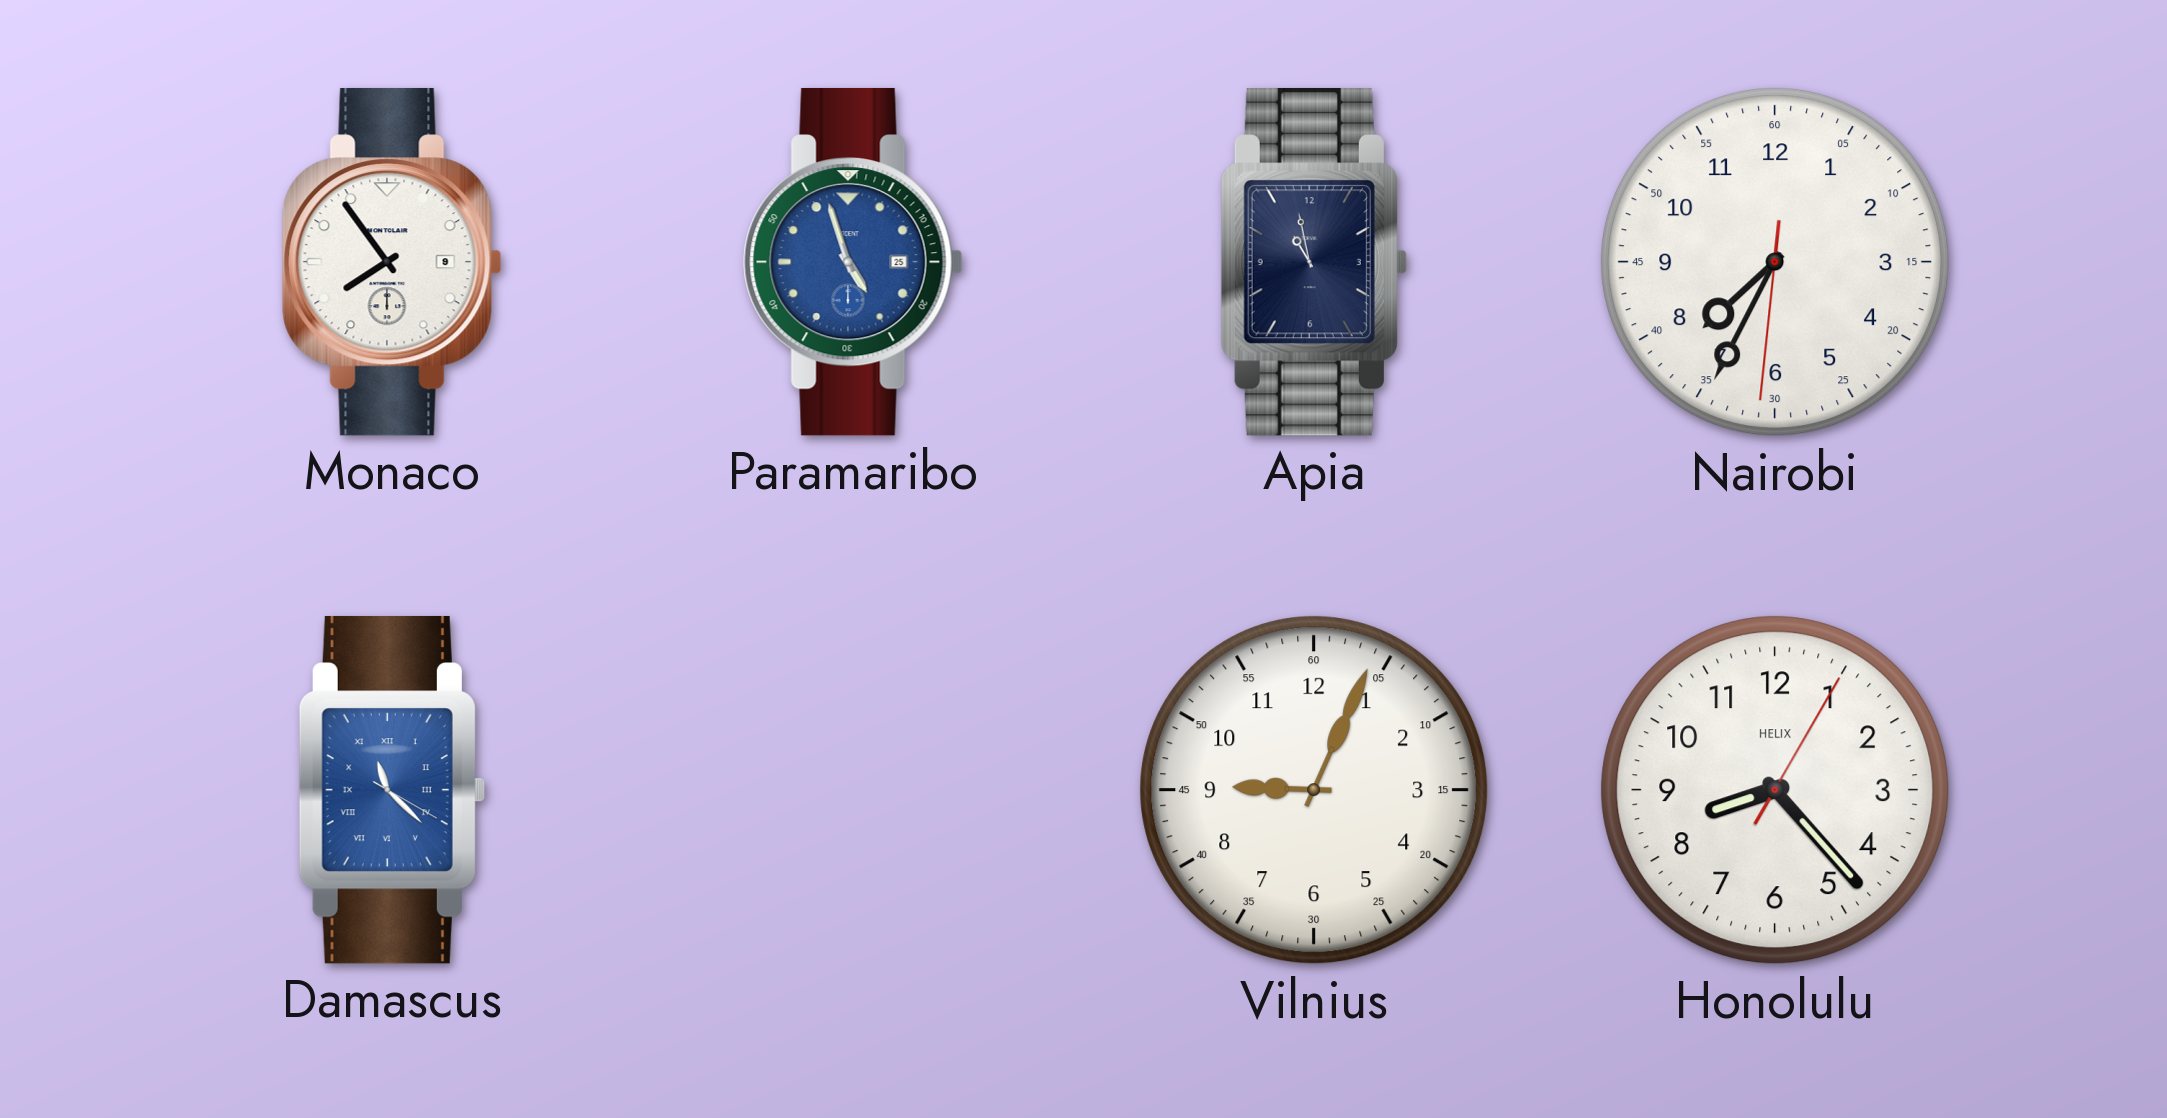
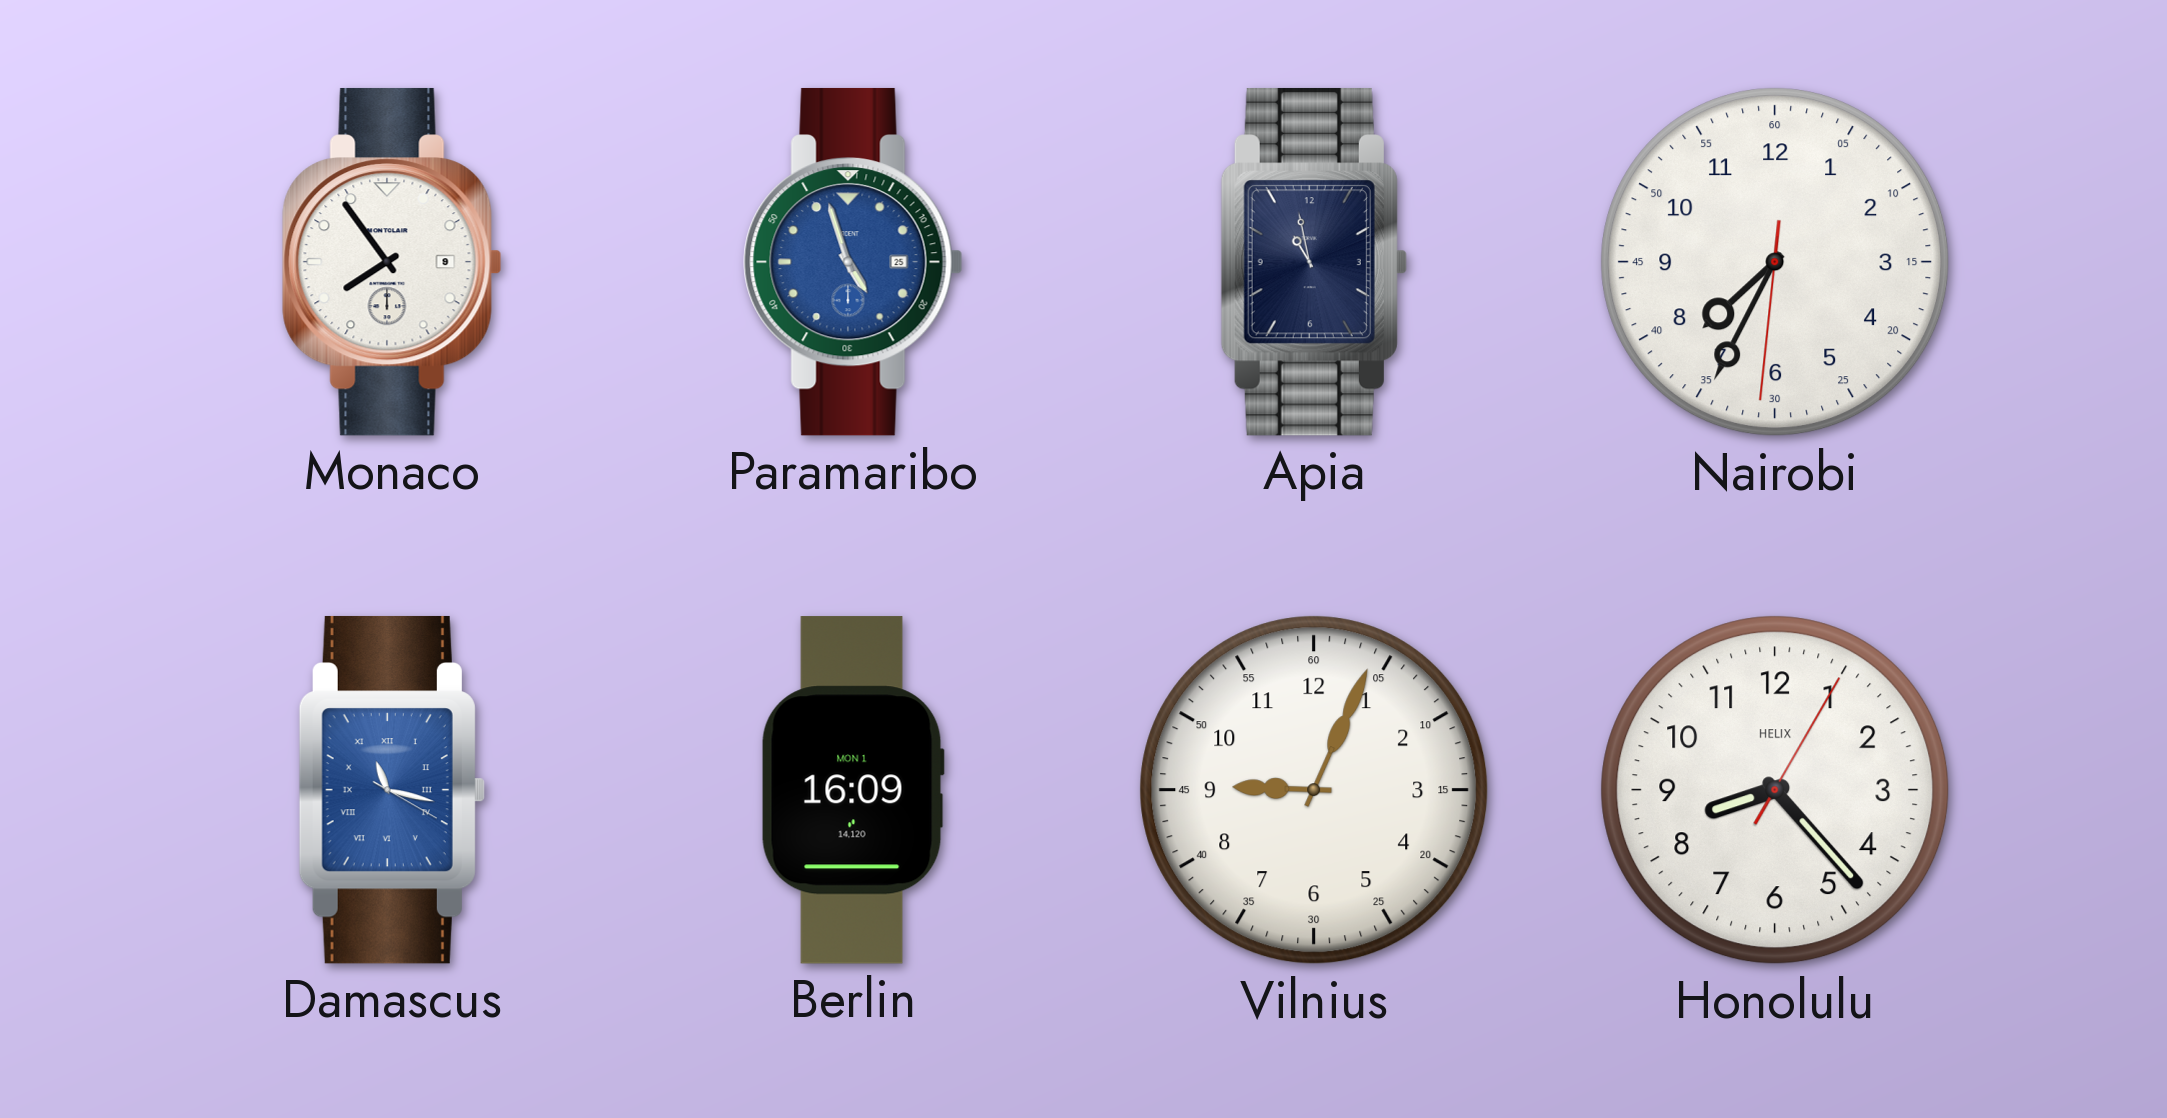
Damascus: 11:22 -> 11:17
Berlin: none -> 16:09
